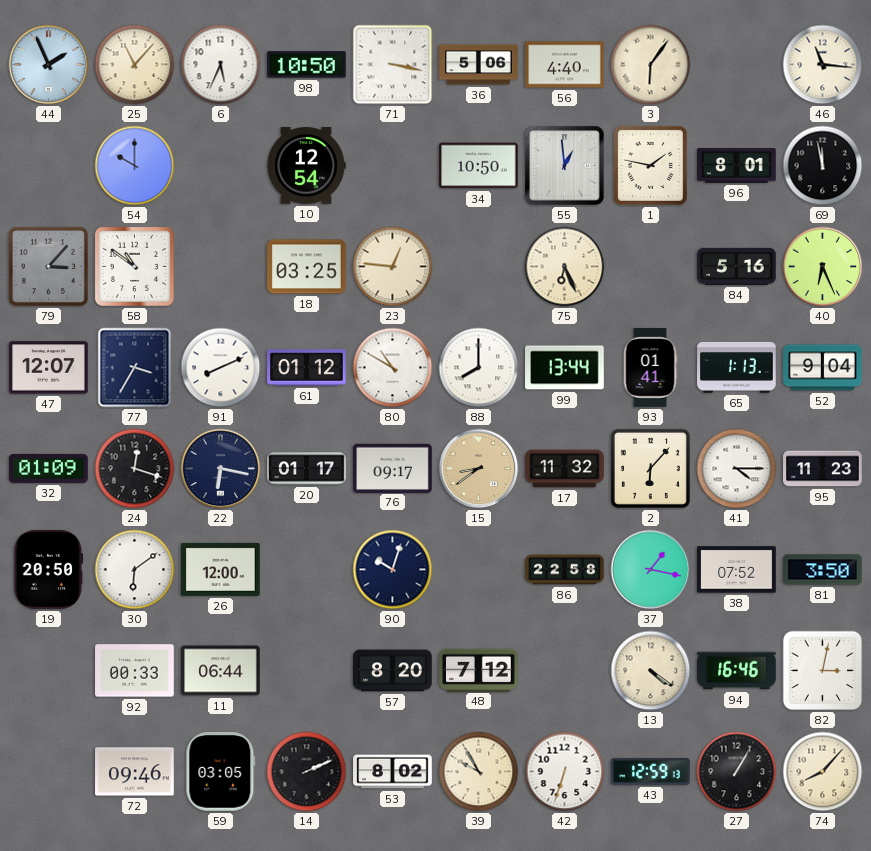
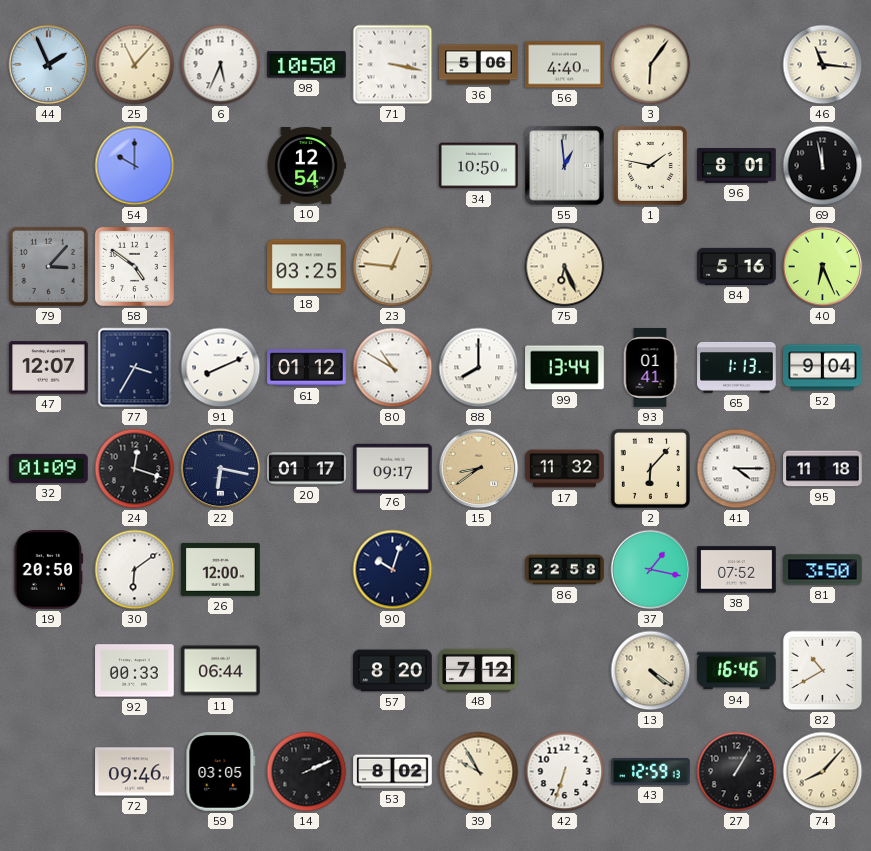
58: 10:51 -> 4:51
95: 11:23 -> 11:18
82: 3:02 -> 10:40
